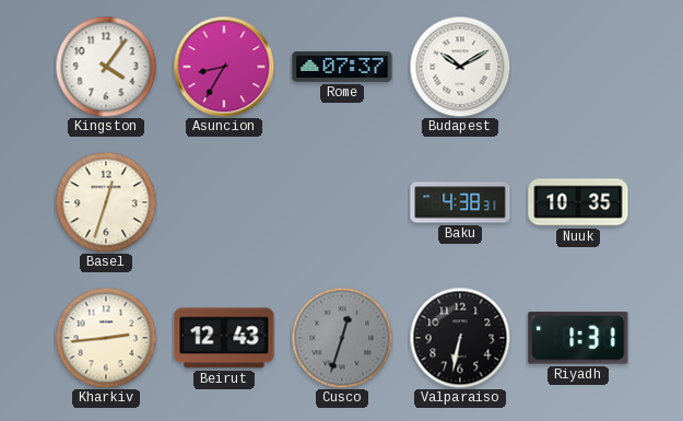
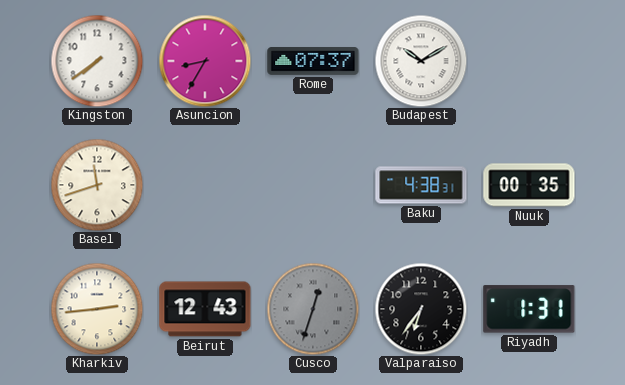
Kingston: 4:06 -> 7:39
Basel: 12:33 -> 11:42
Nuuk: 10:35 -> 00:35
Valparaiso: 6:32 -> 6:36
